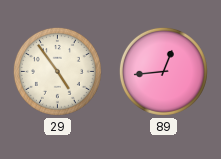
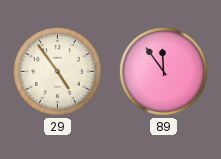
89: 12:44 -> 11:54
